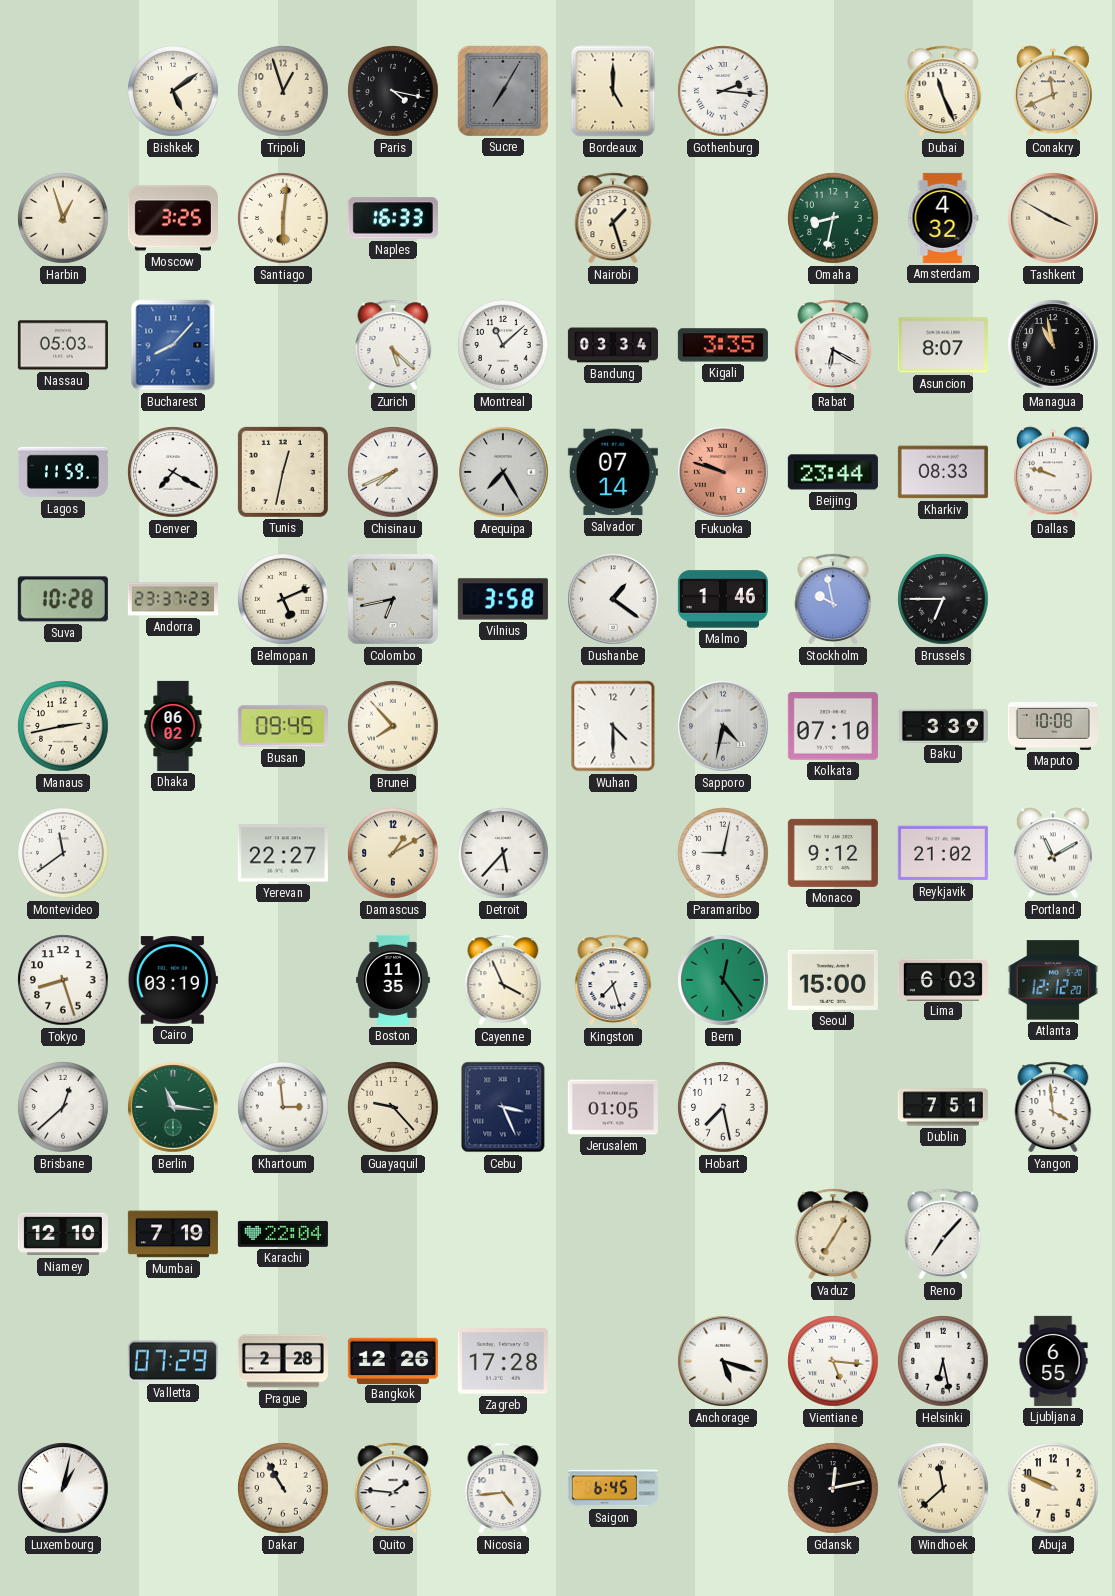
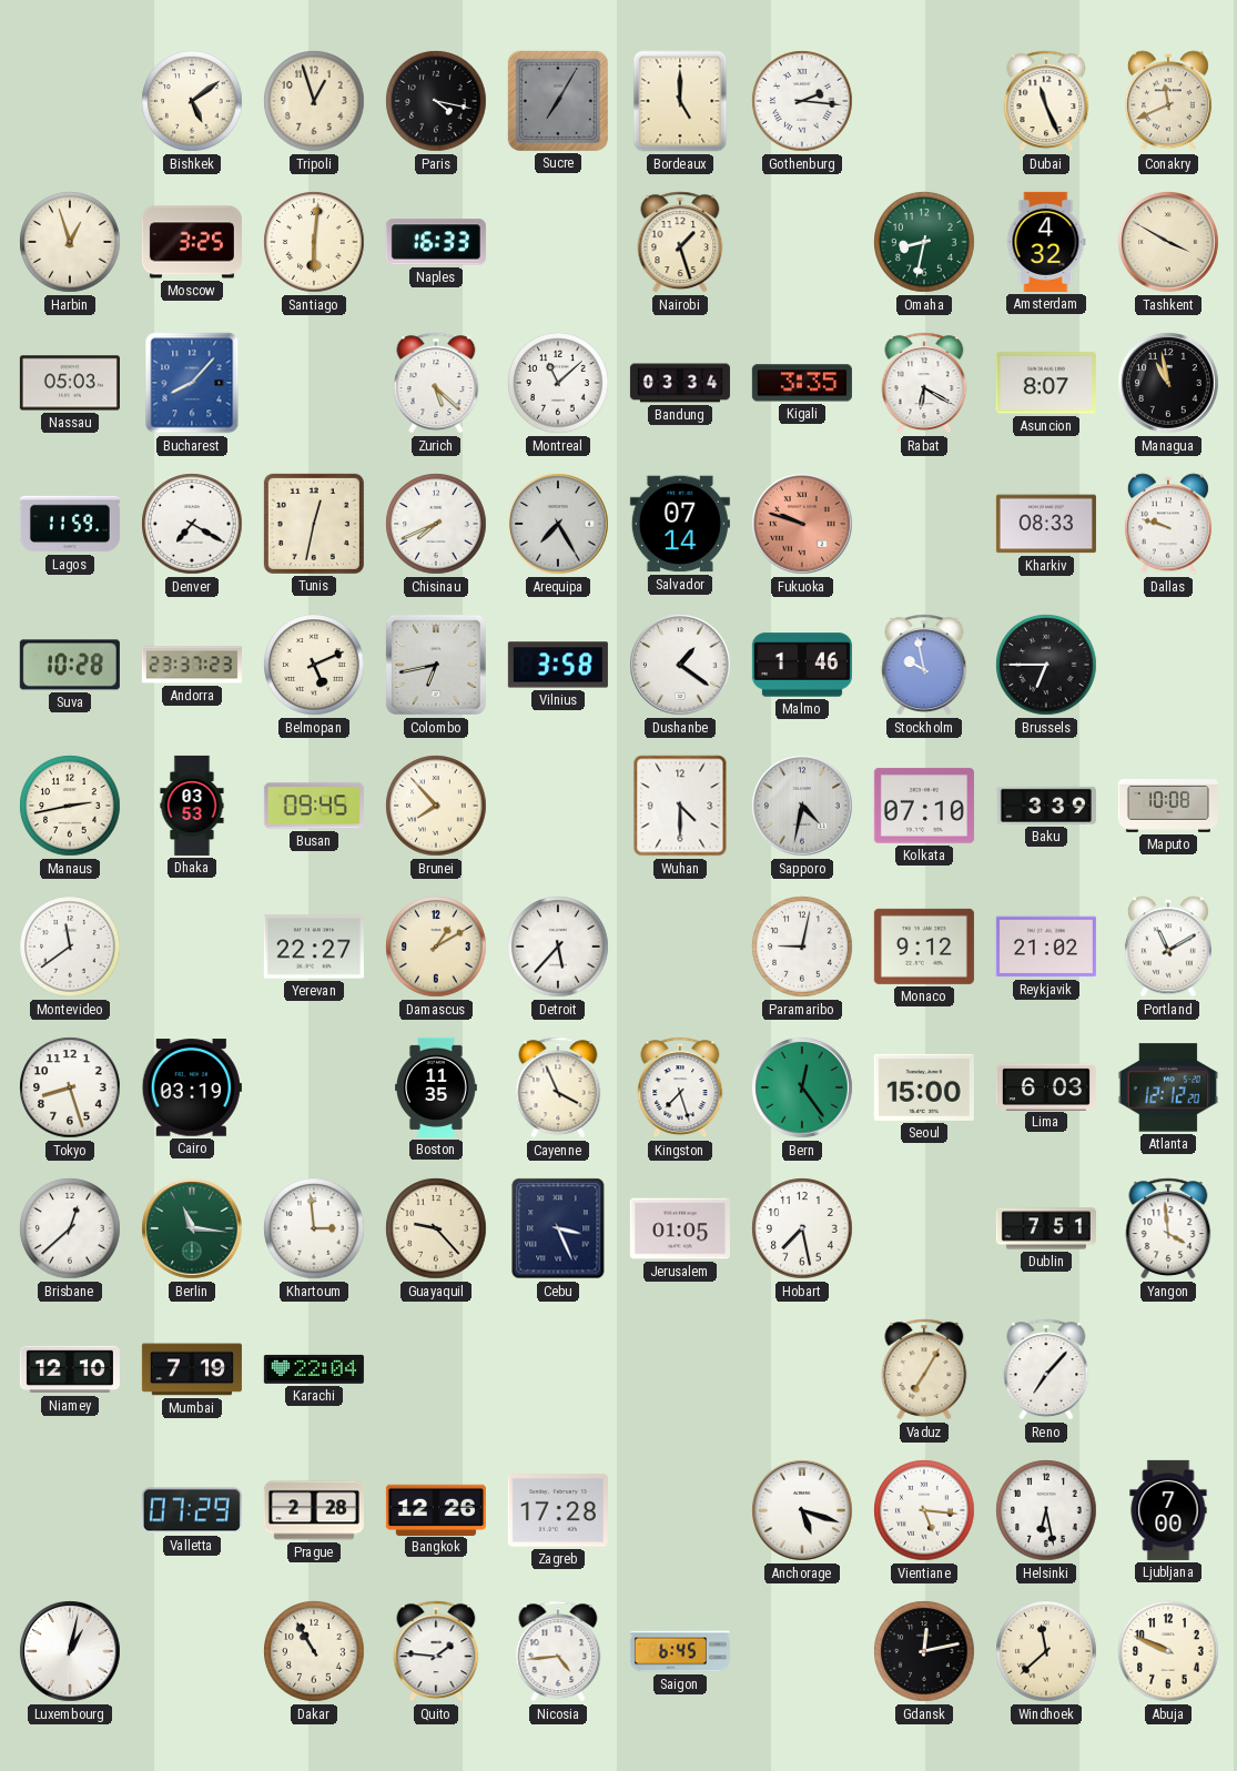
Beijing: 23:44 -> none
Dhaka: 06:02 -> 03:53
Ljubljana: 6:55 -> 7:00
